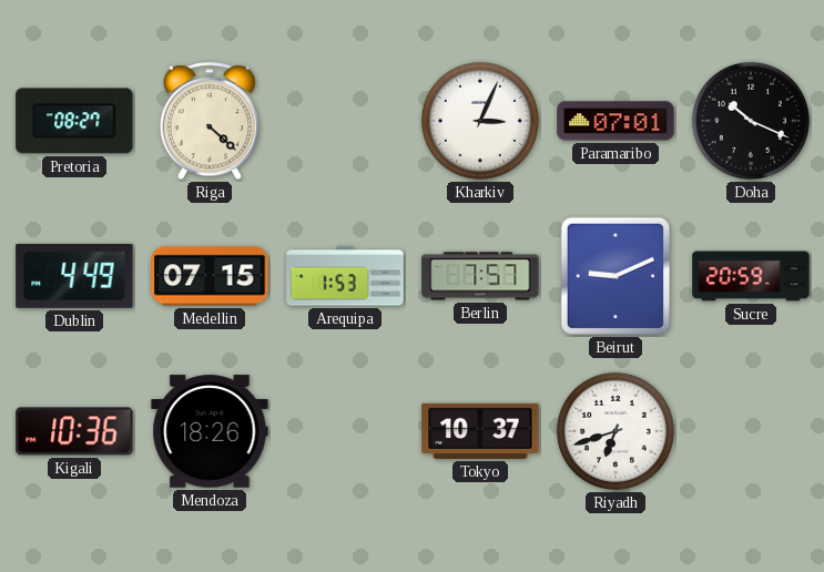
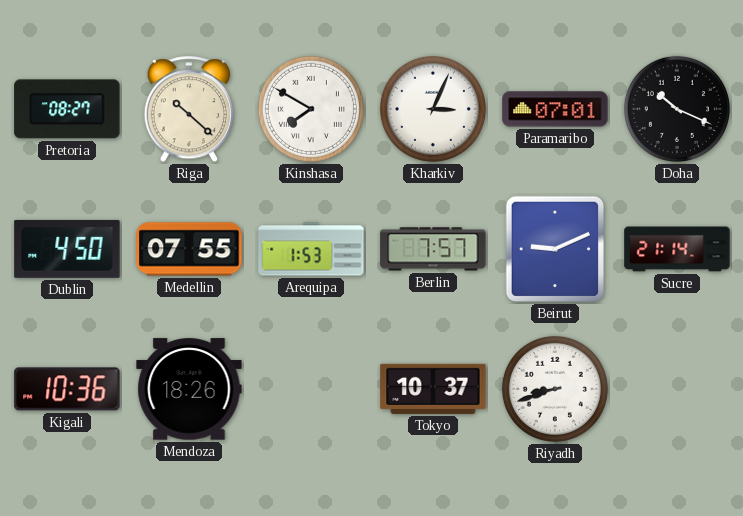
Riga: 4:22 -> 10:22
Kinshasa: none -> 7:50
Dublin: 4:49 -> 4:50
Medellin: 07:15 -> 07:55
Sucre: 20:59 -> 21:14
Riyadh: 6:42 -> 8:42
